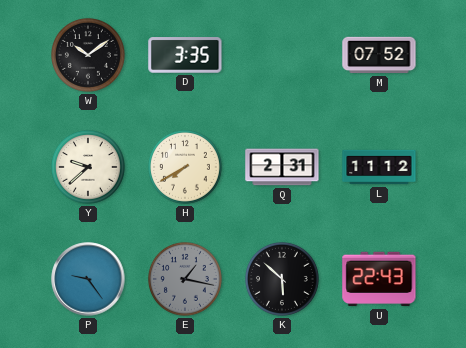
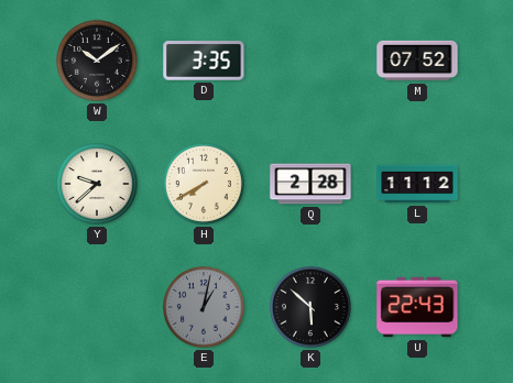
Q: 2:31 -> 2:28
P: 9:24 -> none
E: 1:17 -> 1:02
